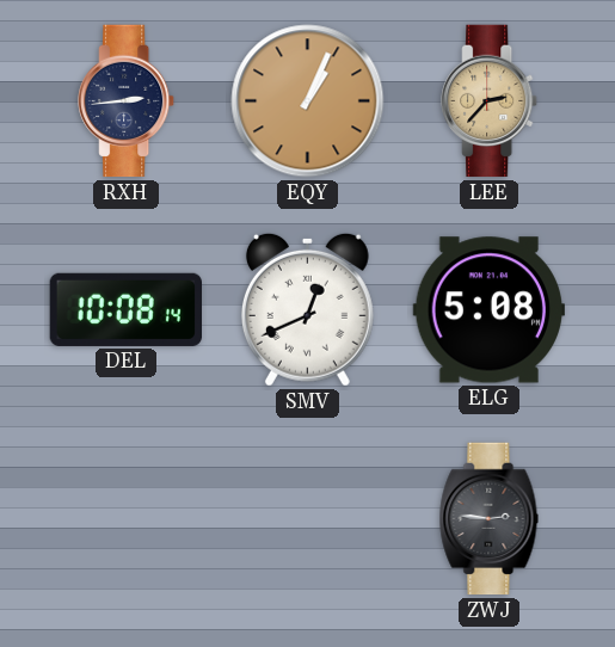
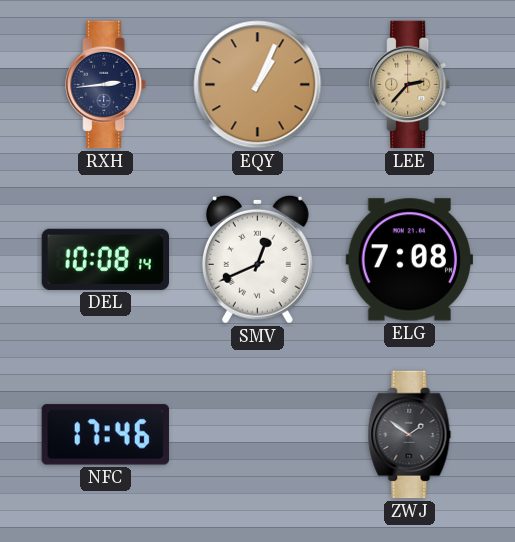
ELG: 5:08 -> 7:08
NFC: none -> 17:46
ZWJ: 2:46 -> 1:51
